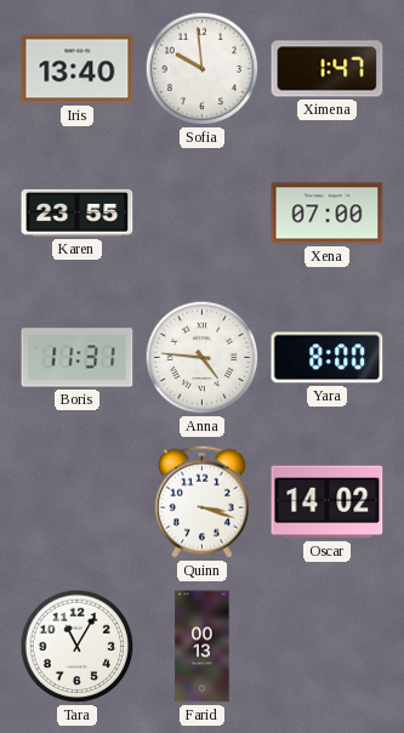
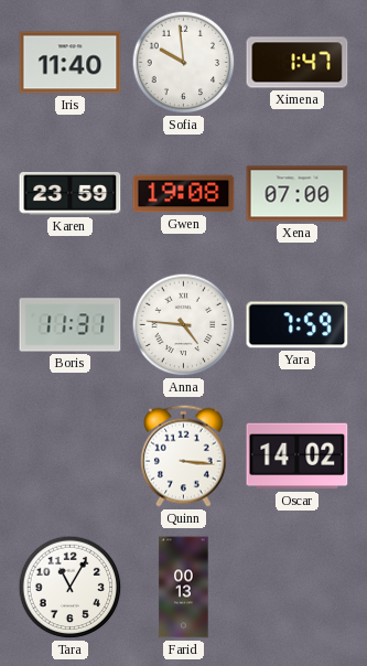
Iris: 13:40 -> 11:40
Karen: 23:55 -> 23:59
Gwen: none -> 19:08
Yara: 8:00 -> 7:59
Quinn: 3:18 -> 3:16
